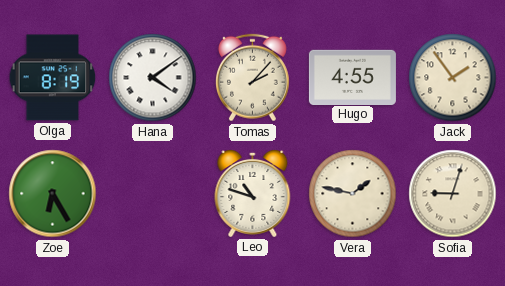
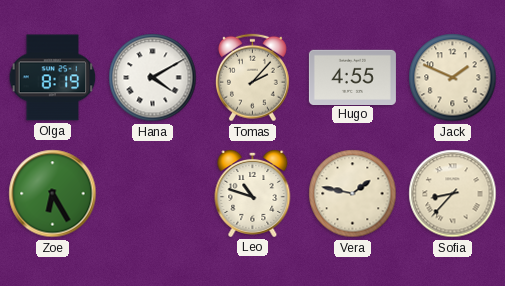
Hana: 4:09 -> 4:10
Jack: 1:54 -> 1:49
Sofia: 9:03 -> 8:37
